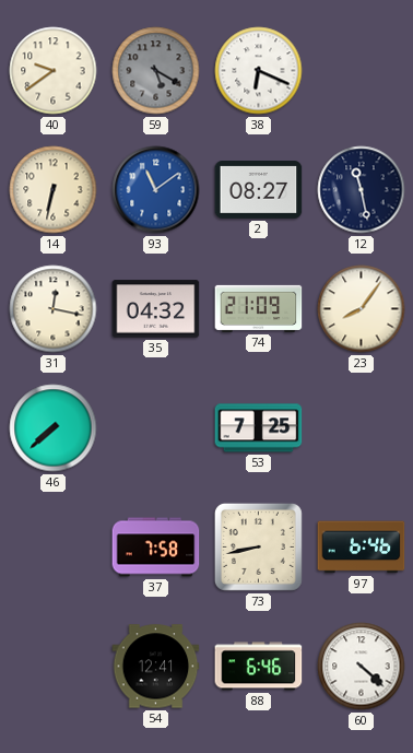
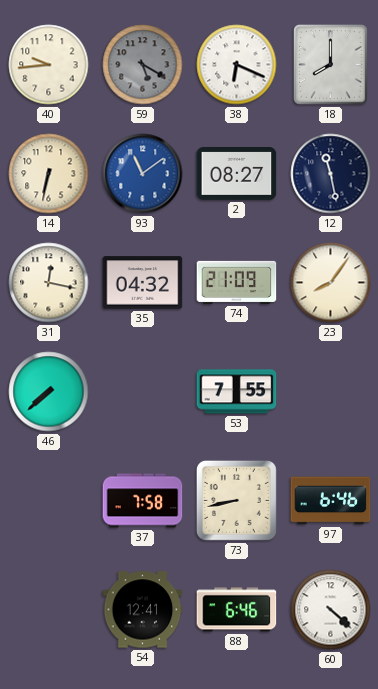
40: 9:39 -> 9:44
18: none -> 8:00
53: 7:25 -> 7:55
